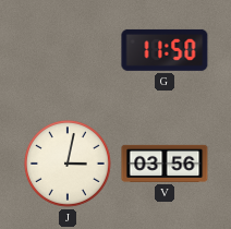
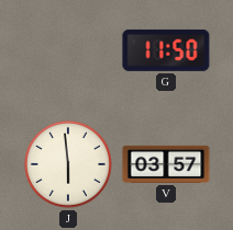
J: 3:02 -> 5:59
V: 03:56 -> 03:57
